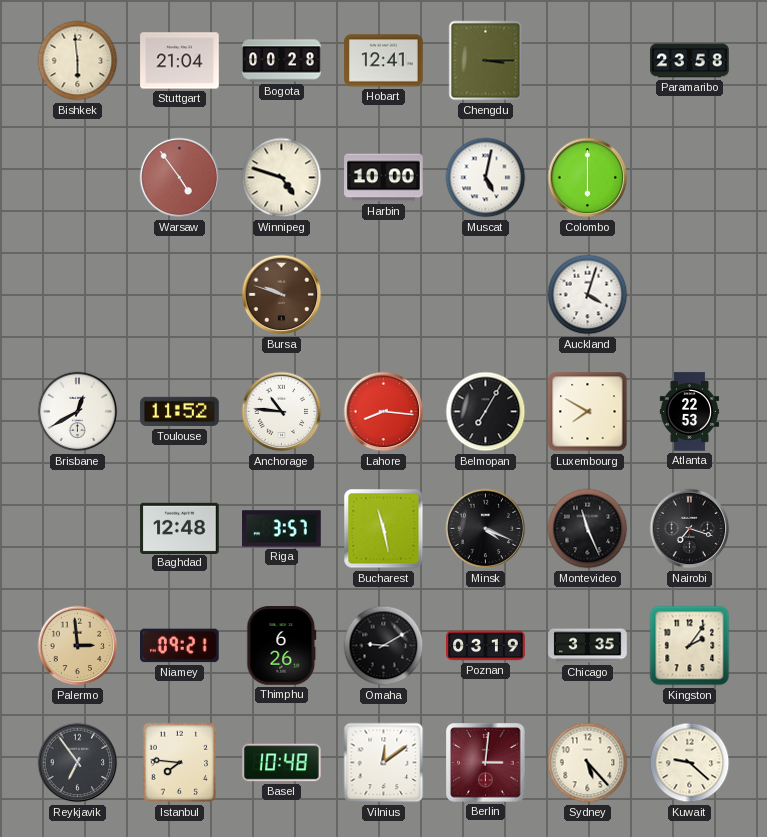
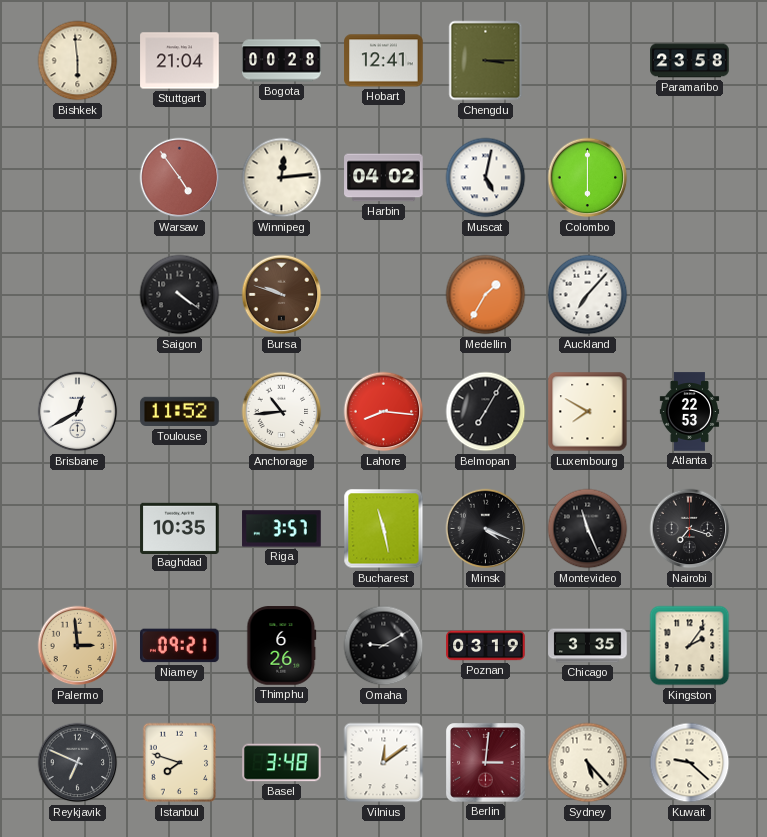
Winnipeg: 4:48 -> 12:14
Harbin: 10:00 -> 04:02
Saigon: none -> 4:21
Medellin: none -> 1:35
Auckland: 4:03 -> 7:07
Anchorage: 10:46 -> 10:44
Baghdad: 12:48 -> 10:35
Reykjavik: 6:54 -> 6:49
Istanbul: 7:46 -> 7:48
Basel: 10:48 -> 3:48
